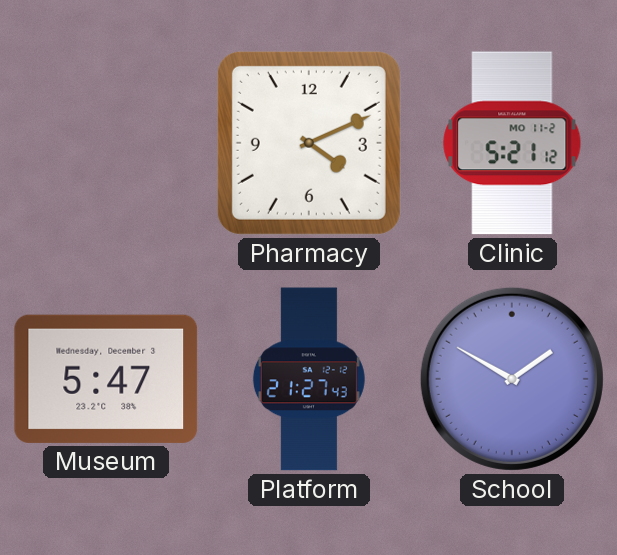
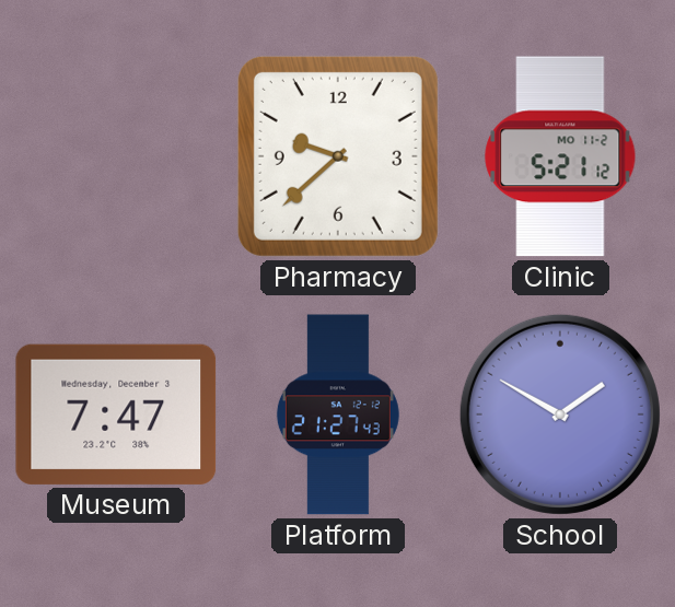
Pharmacy: 4:11 -> 9:38
Museum: 5:47 -> 7:47
